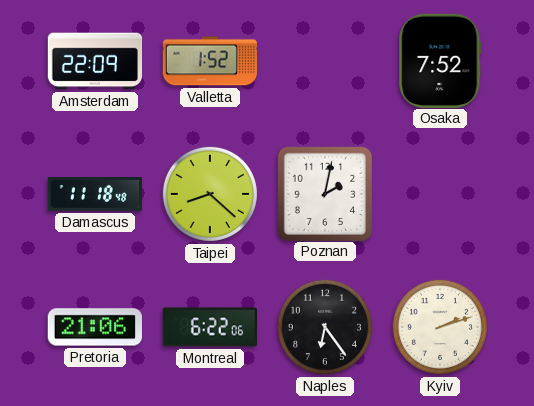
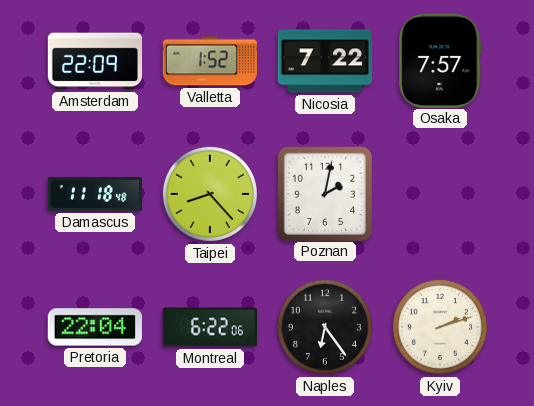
Nicosia: none -> 7:22
Osaka: 7:52 -> 7:57
Taipei: 8:22 -> 8:23
Pretoria: 21:06 -> 22:04
